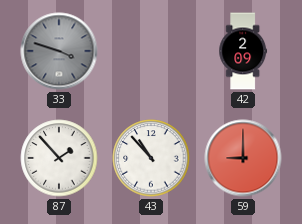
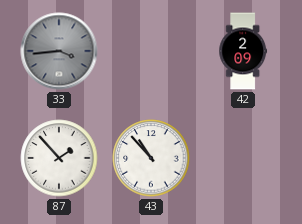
33: 3:48 -> 3:44
59: 9:00 -> none
